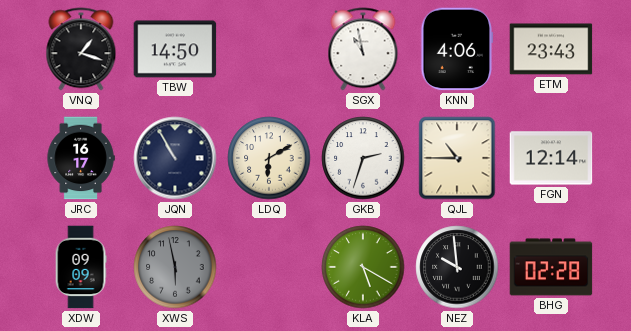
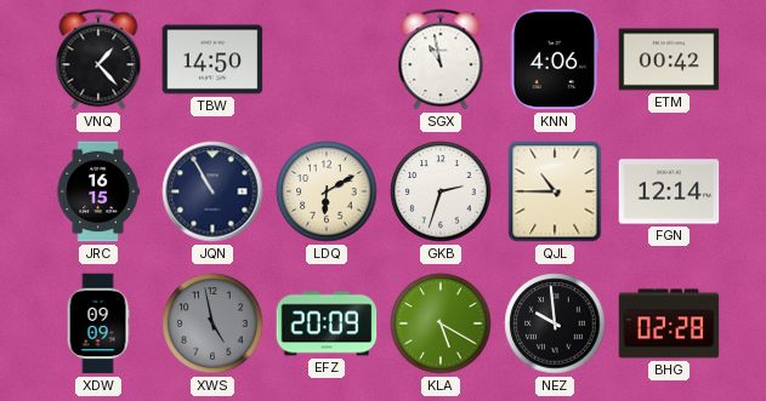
VNQ: 1:18 -> 1:23
ETM: 23:43 -> 00:42
JRC: 16:17 -> 16:15
XWS: 5:58 -> 4:58
EFZ: none -> 20:09
